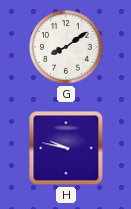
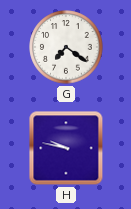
G: 8:09 -> 7:21
